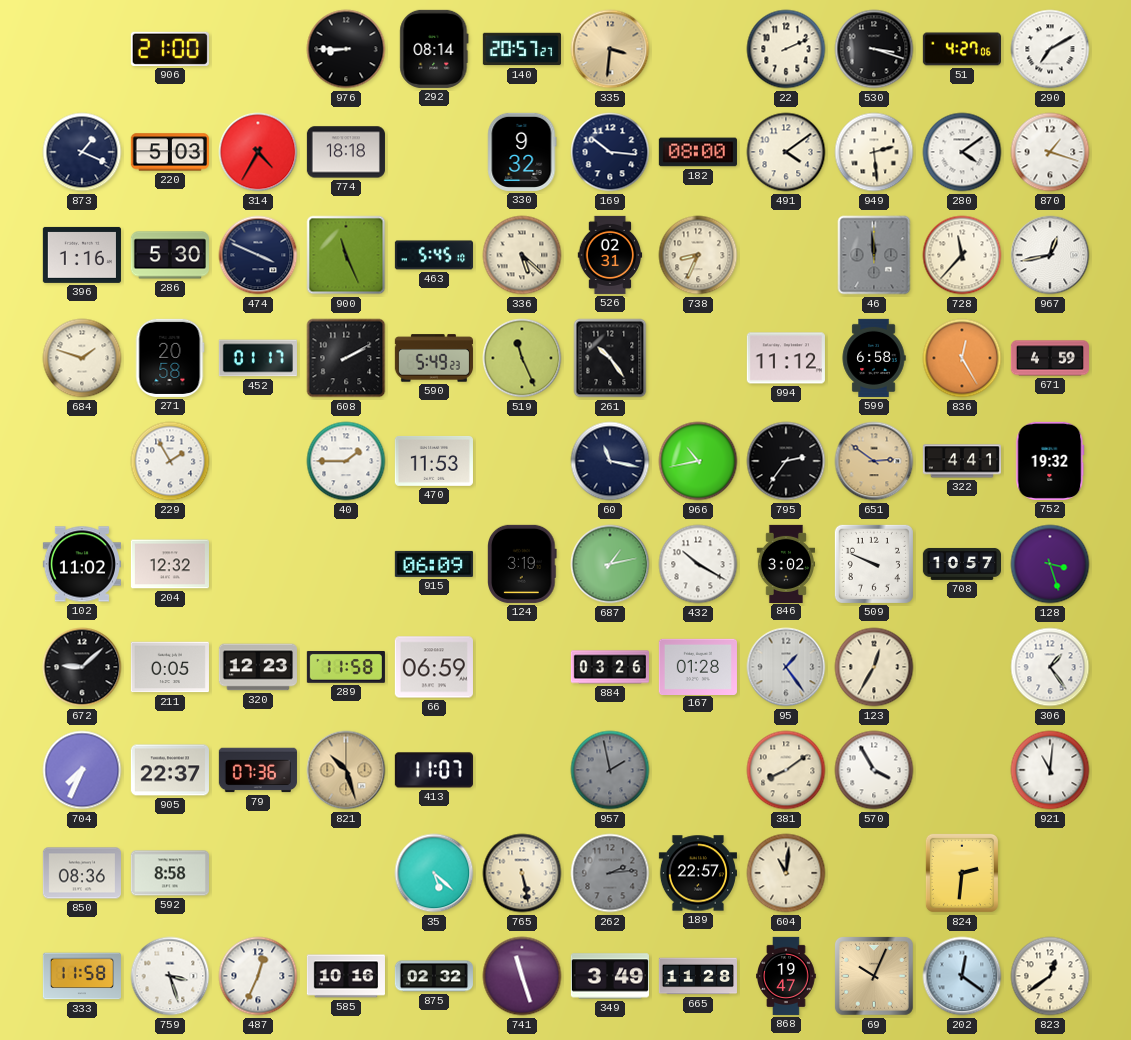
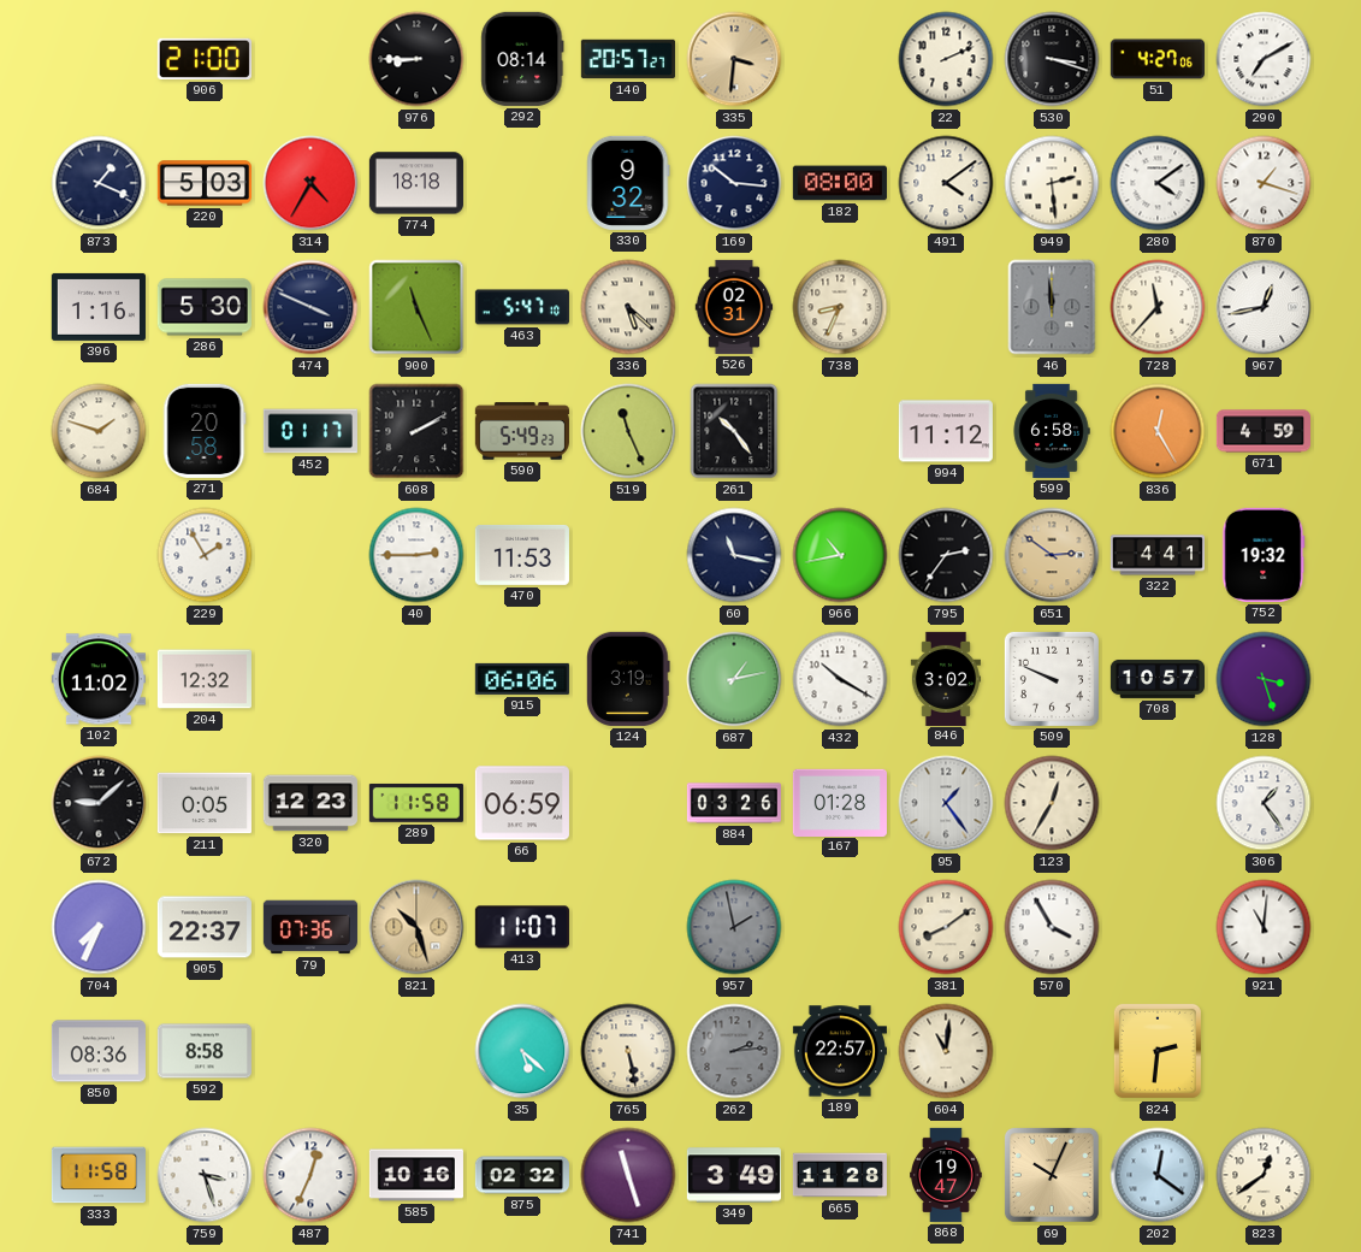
463: 5:45 -> 5:47
40: 1:45 -> 2:45
915: 06:09 -> 06:06
